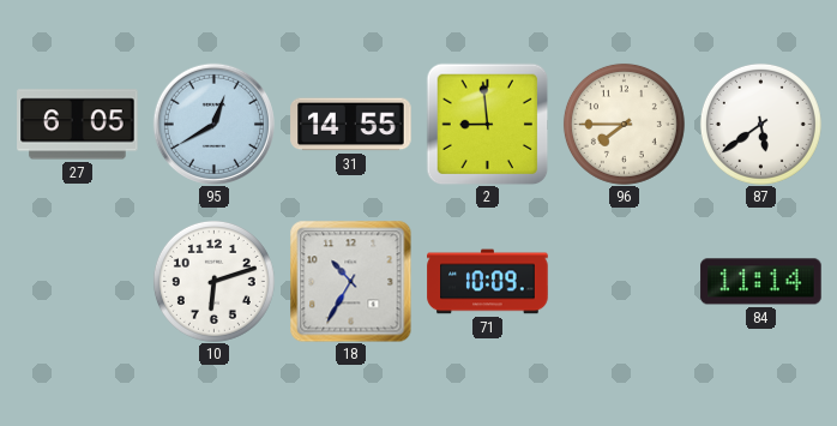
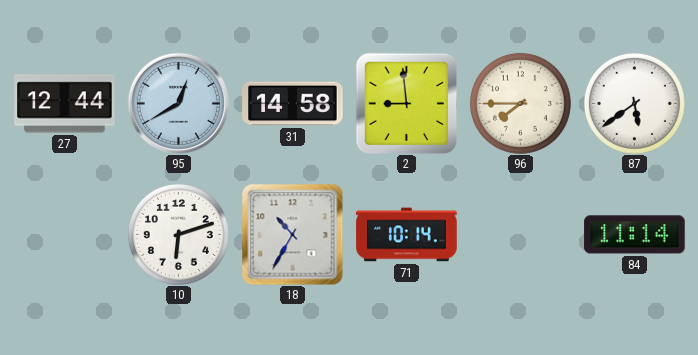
27: 6:05 -> 12:44
31: 14:55 -> 14:58
71: 10:09 -> 10:14
